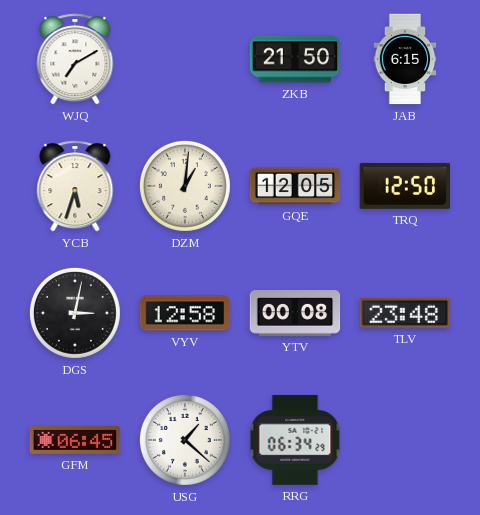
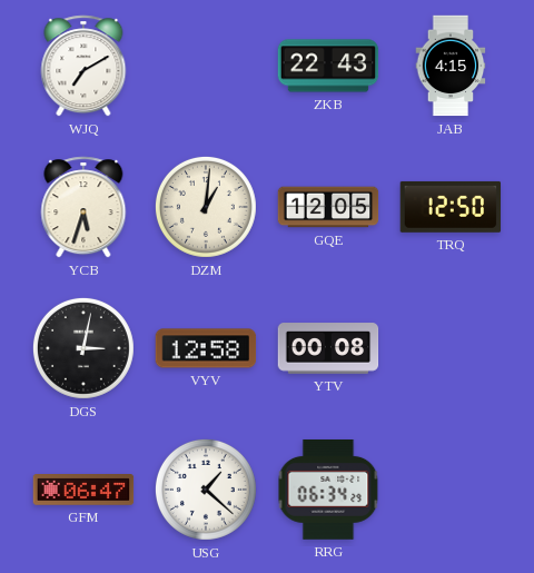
ZKB: 21:50 -> 22:43
JAB: 6:15 -> 4:15
TLV: 23:48 -> none
GFM: 06:45 -> 06:47
